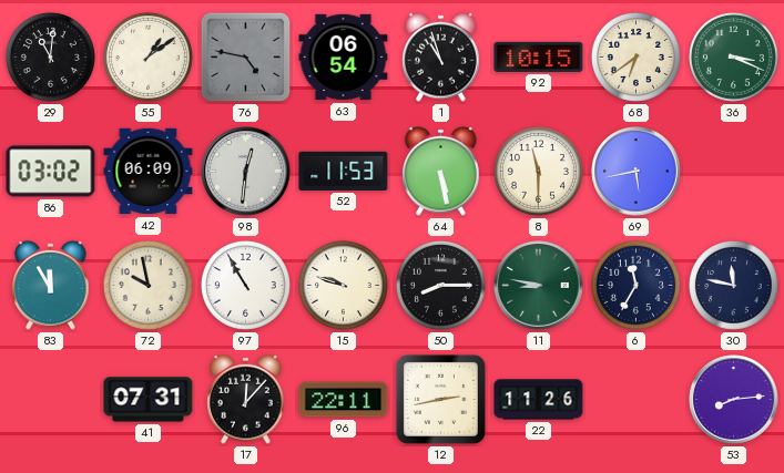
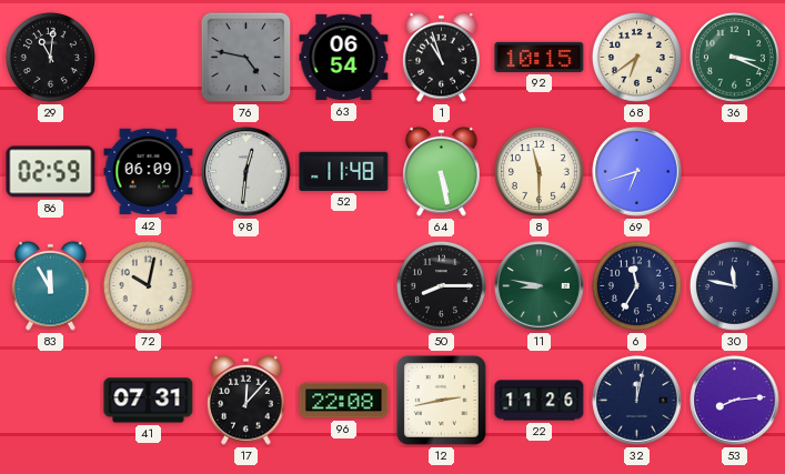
55: 1:09 -> none
86: 03:02 -> 02:59
52: 11:53 -> 11:48
69: 5:43 -> 6:42
72: 9:58 -> 10:02
97: 10:55 -> none
15: 9:48 -> none
96: 22:11 -> 22:08
32: none -> 12:02
